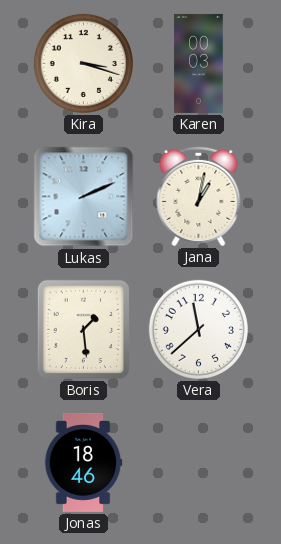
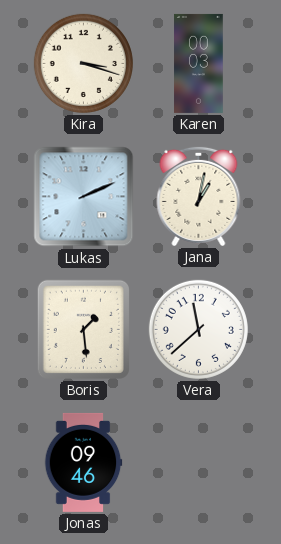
Jonas: 18:46 -> 09:46
